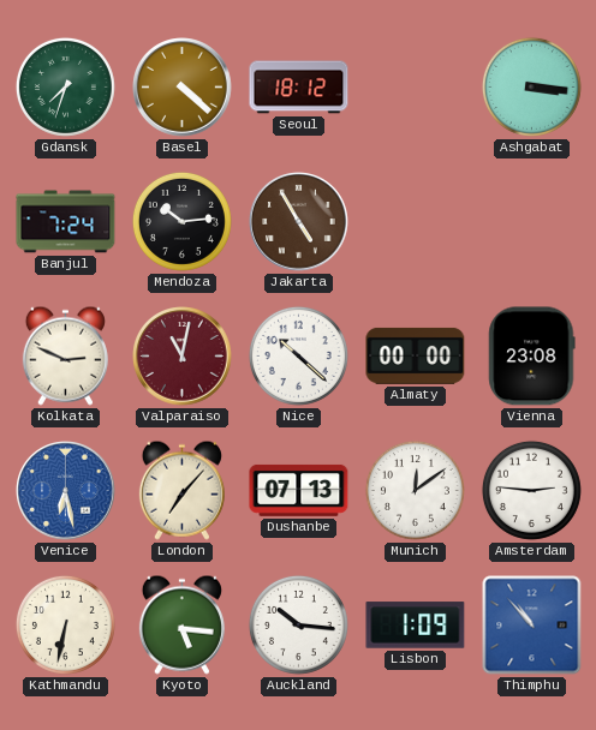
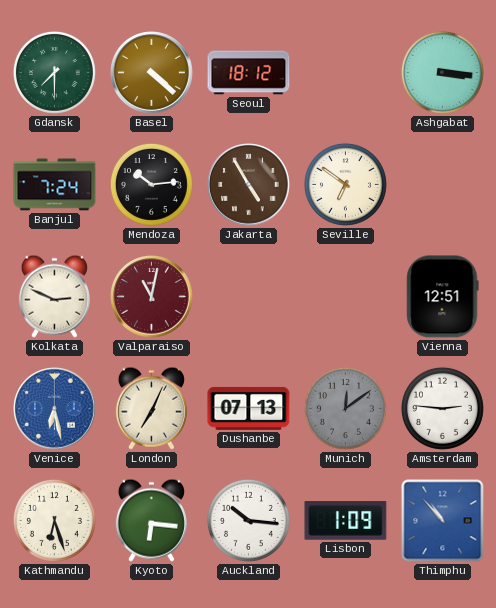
Gdansk: 7:33 -> 7:30
Seville: none -> 6:51
Nice: 10:22 -> none
Almaty: 00:00 -> none
Vienna: 23:08 -> 12:51
London: 7:07 -> 7:04
Munich dial: white -> grey
Kathmandu: 6:32 -> 6:27
Kyoto: 5:16 -> 6:16
